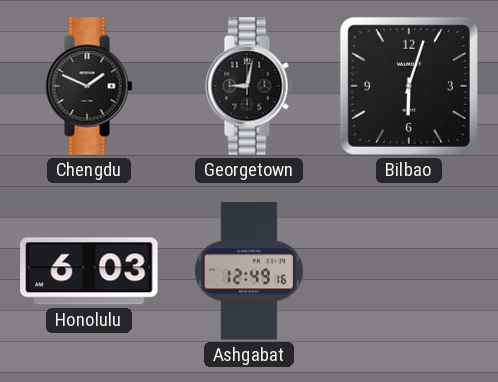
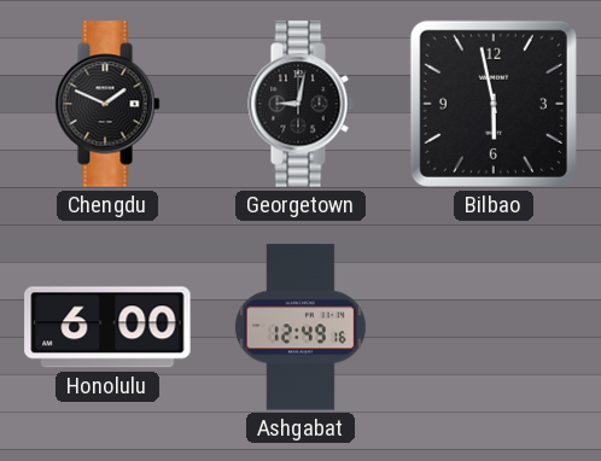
Bilbao: 6:03 -> 5:58
Honolulu: 6:03 -> 6:00
